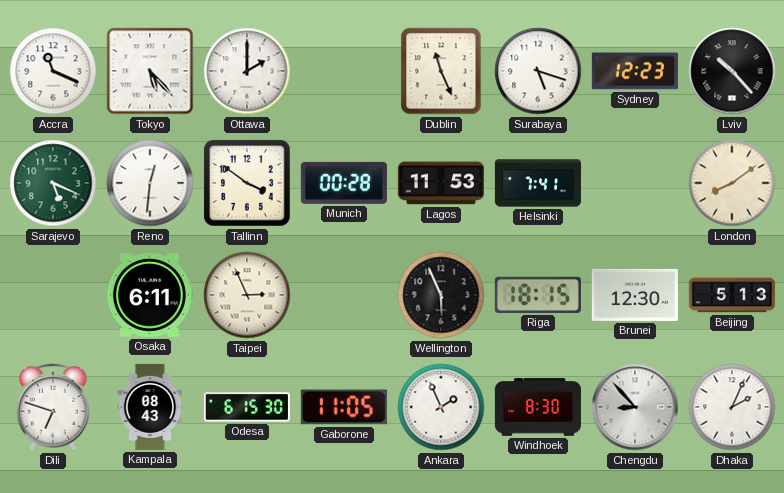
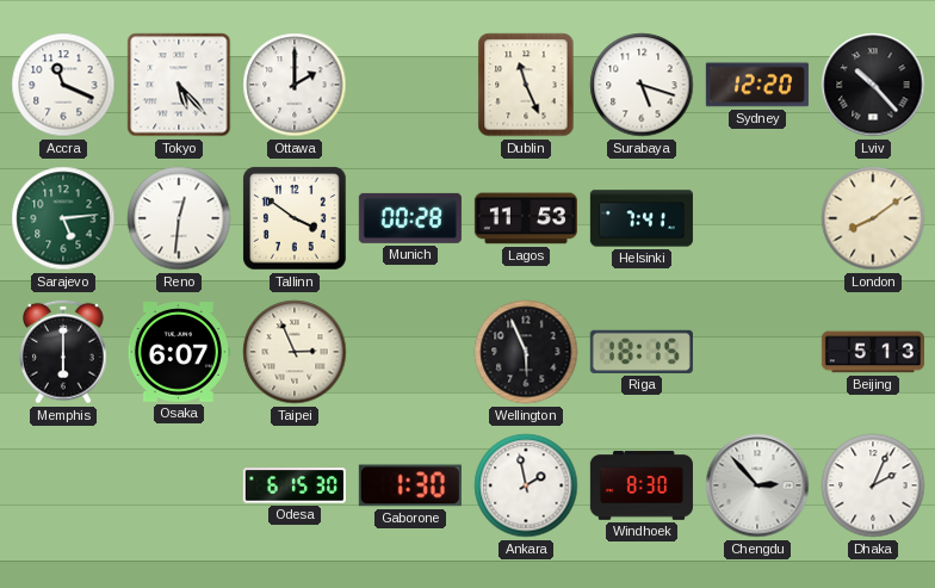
Sydney: 12:23 -> 12:20
Sarajevo: 5:19 -> 5:14
Memphis: none -> 6:00
Osaka: 6:11 -> 6:07
Brunei: 12:30 -> none
Dili: 6:48 -> none
Kampala: 08:43 -> none
Gaborone: 11:05 -> 1:30
Ankara: 1:56 -> 1:58
Chengdu: 8:53 -> 2:53
